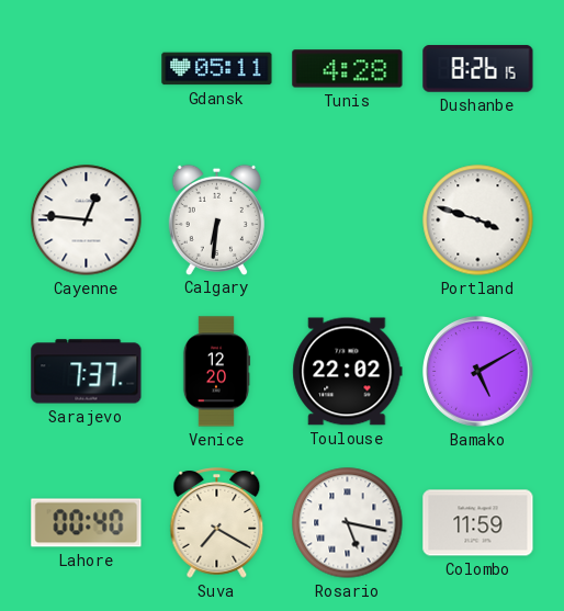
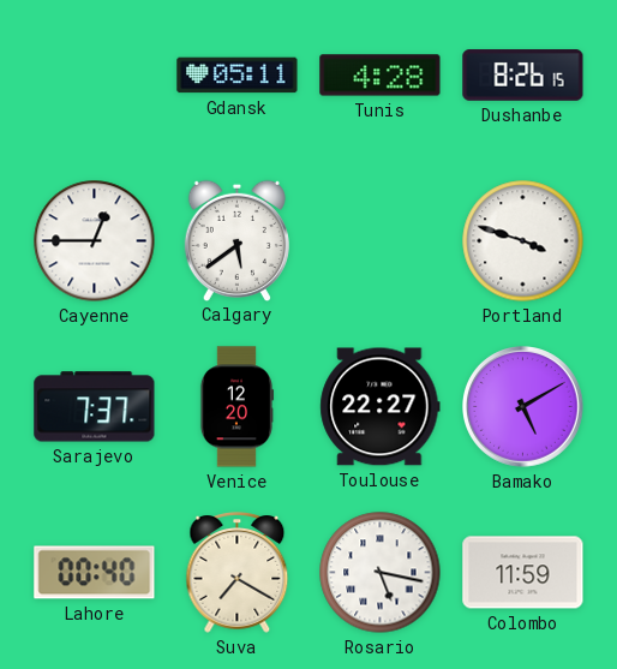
Cayenne: 12:46 -> 12:45
Calgary: 6:31 -> 5:39
Toulouse: 22:02 -> 22:27
